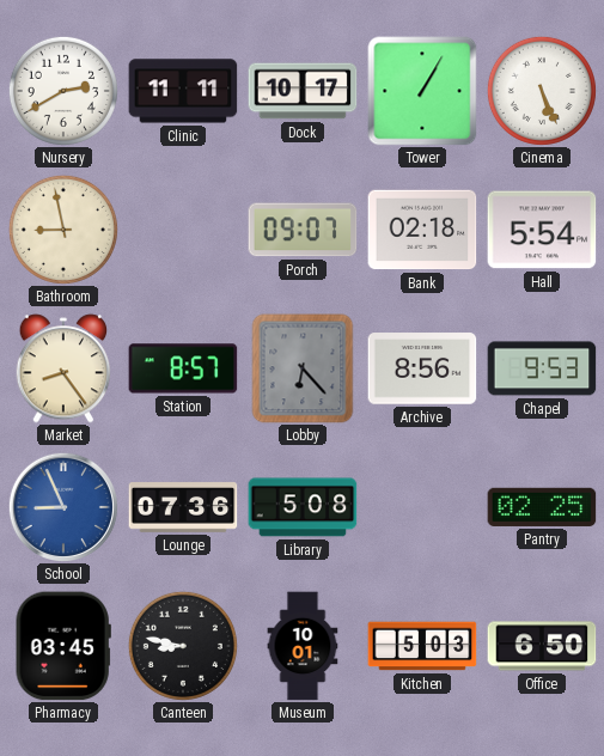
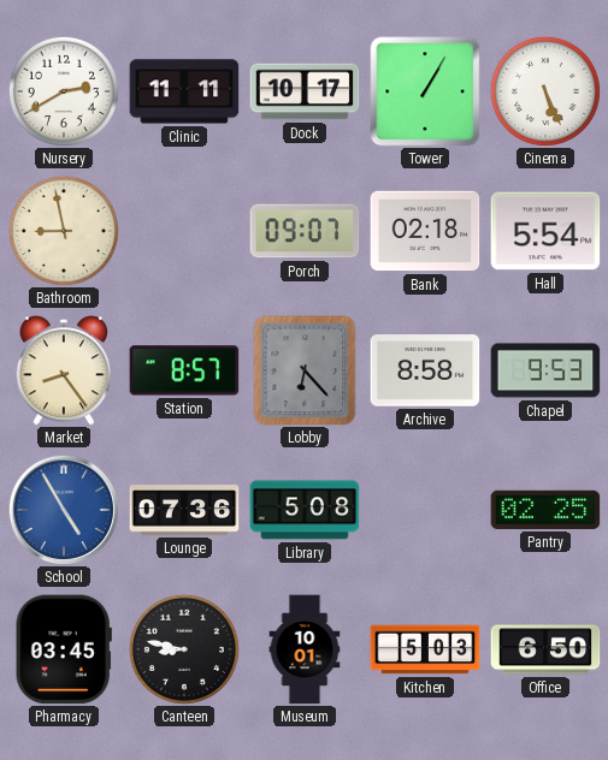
Archive: 8:56 -> 8:58
School: 8:56 -> 4:55
